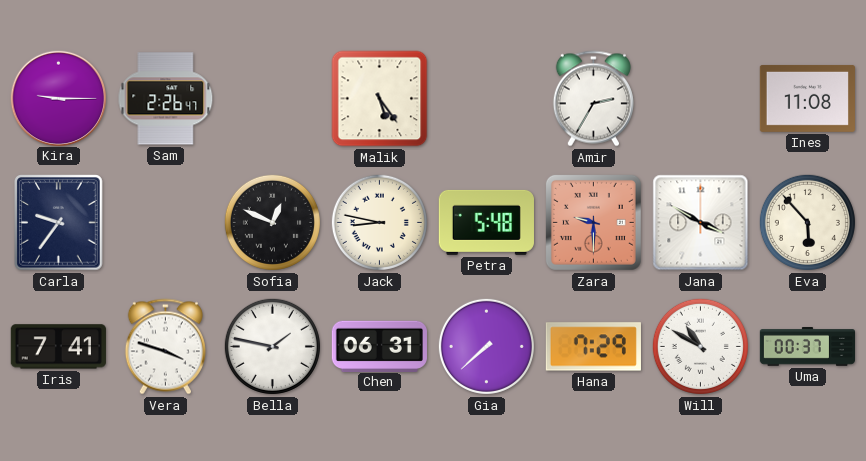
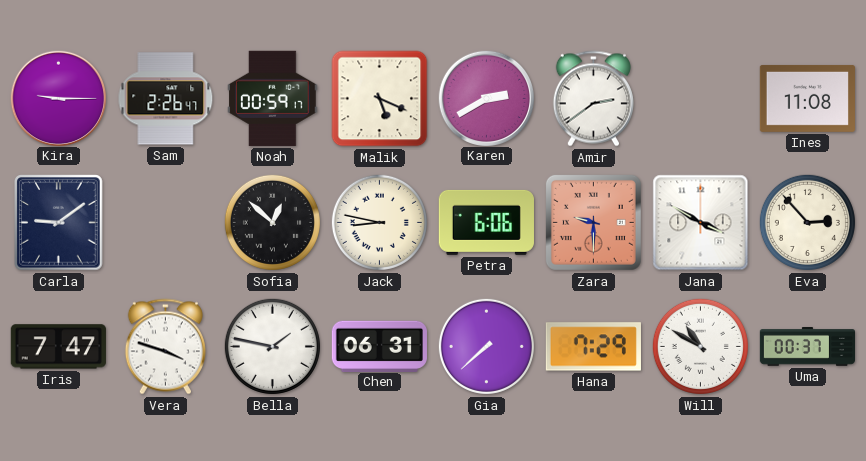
Noah: none -> 00:59
Malik: 5:24 -> 5:19
Karen: none -> 2:40
Amir: 2:35 -> 2:39
Carla: 9:36 -> 9:09
Sofia: 12:49 -> 12:52
Petra: 5:48 -> 6:06
Eva: 5:53 -> 2:53
Iris: 7:41 -> 7:47
